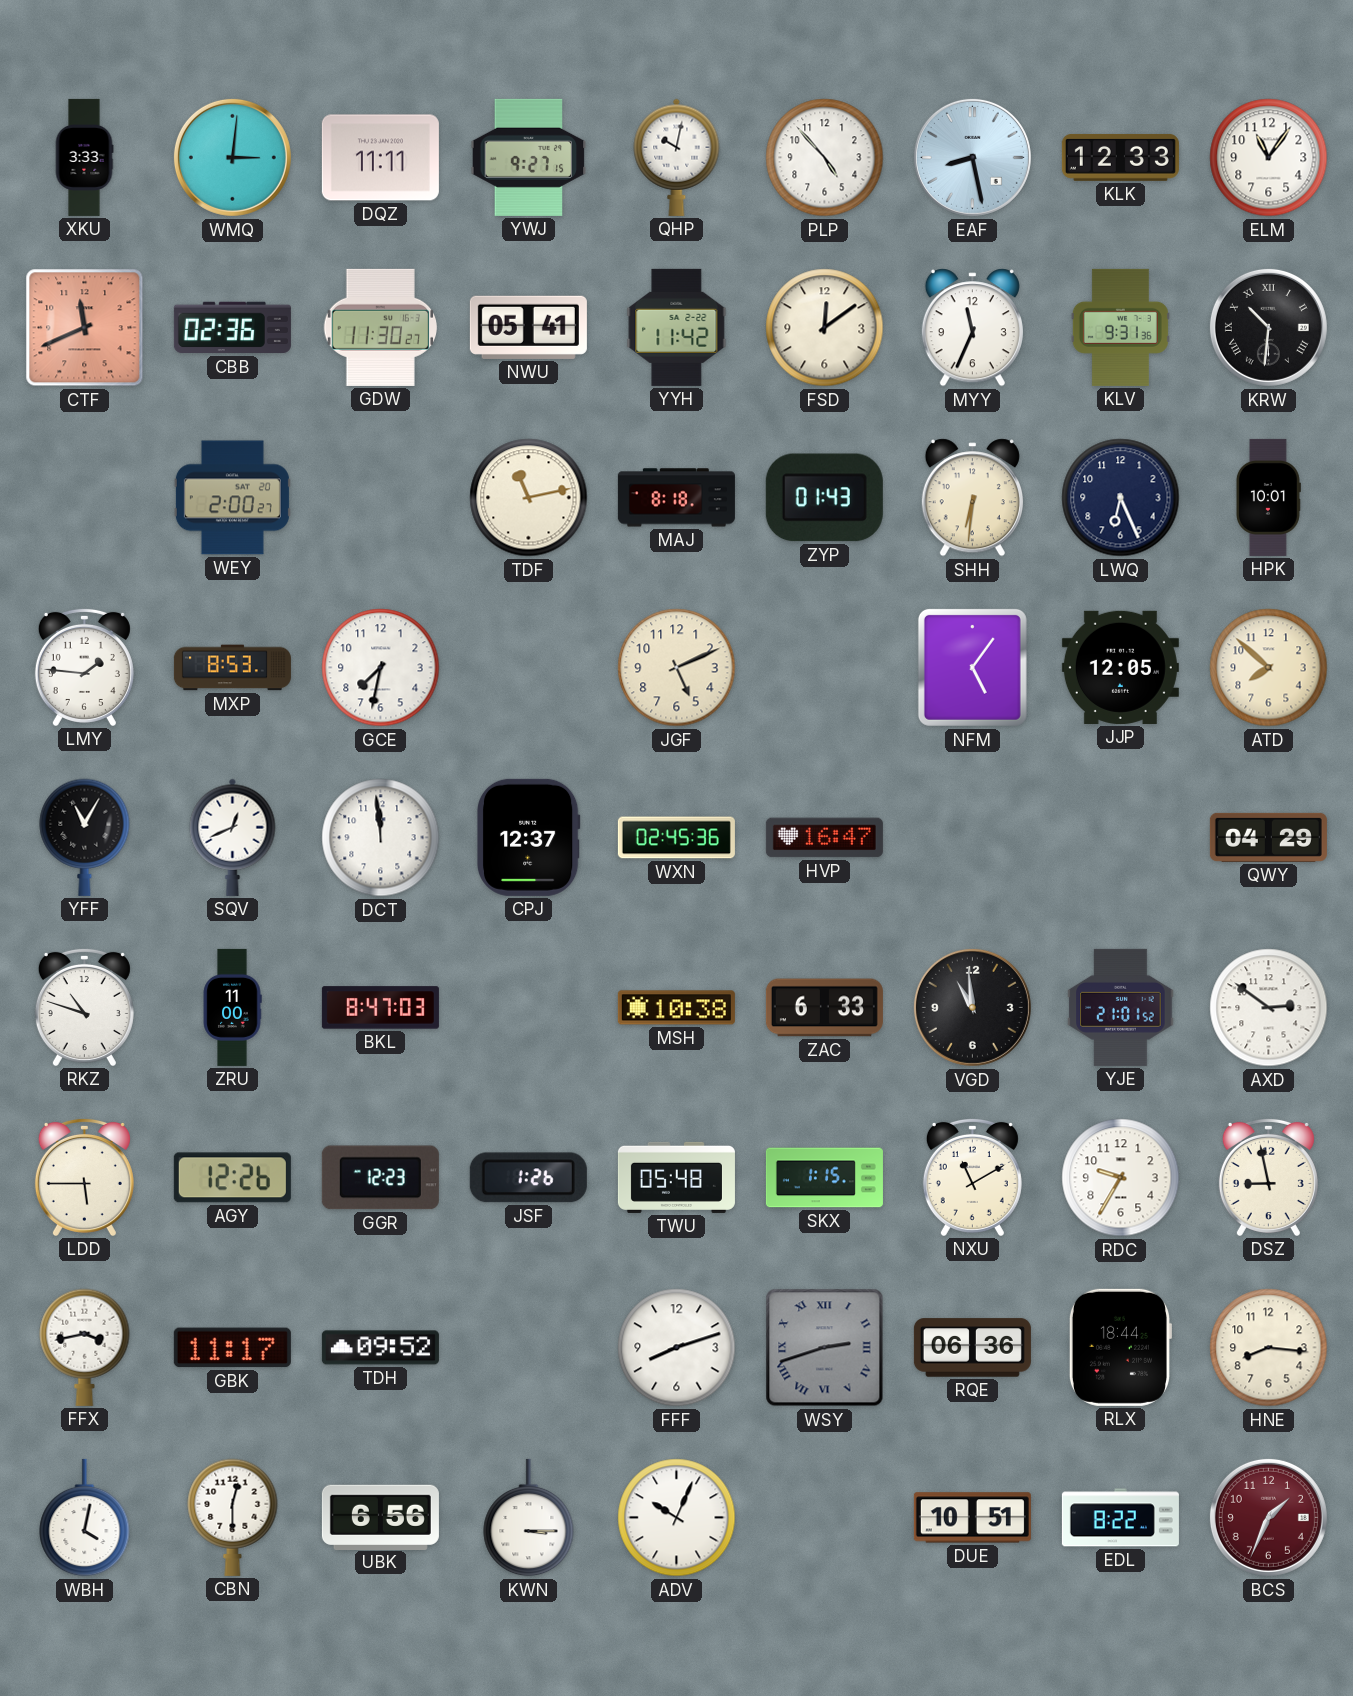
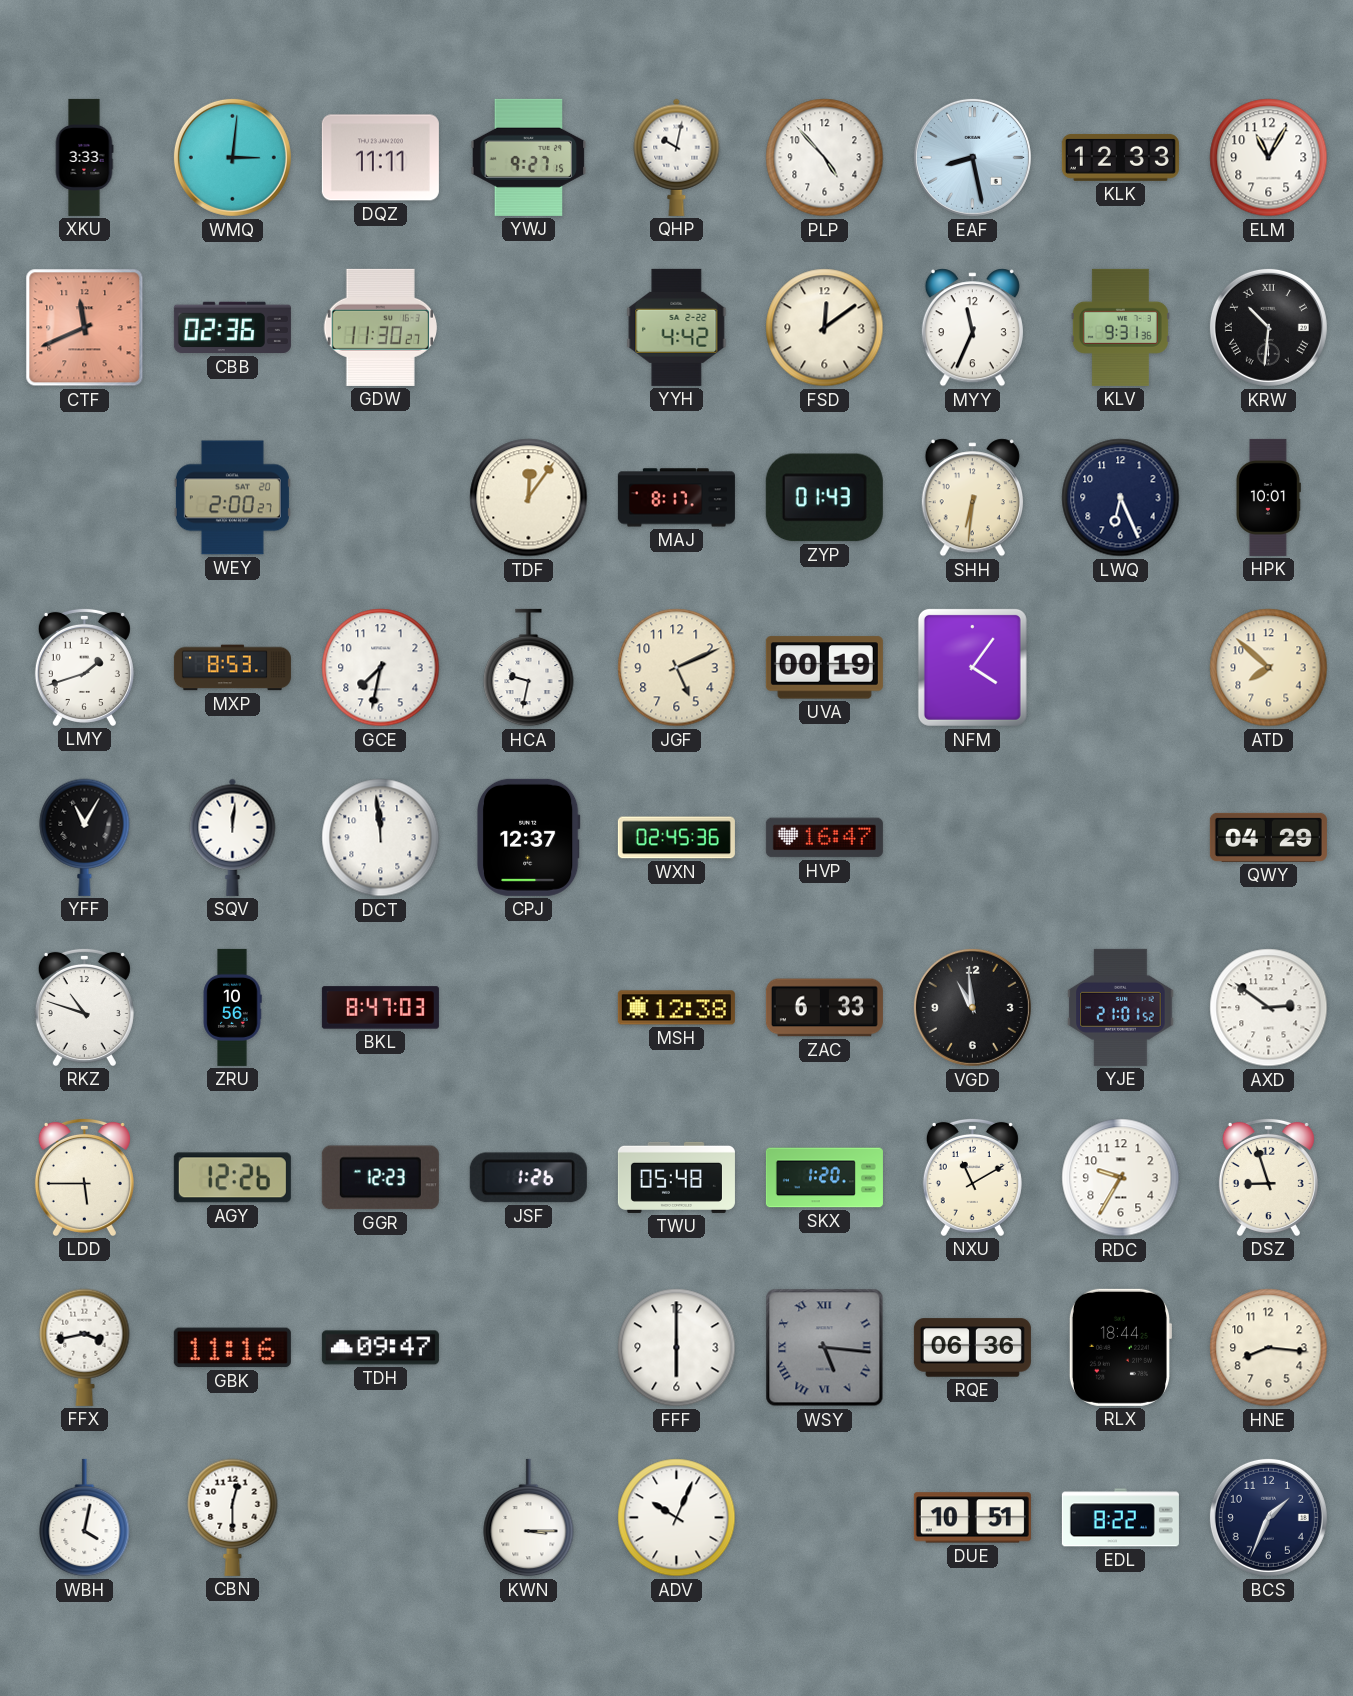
ELM: 11:06 -> 11:05
NWU: 05:41 -> none
YYH: 11:42 -> 4:42
TDF: 11:13 -> 12:06
MAJ: 8:18 -> 8:17
LMY: 1:46 -> 1:42
HCA: none -> 9:32
UVA: none -> 00:19
NFM: 5:06 -> 4:06
JJP: 12:05 -> none
SQV: 12:41 -> 12:01
ZRU: 11:00 -> 10:56
MSH: 10:38 -> 12:38
SKX: 1:15 -> 1:20
DSZ: 8:58 -> 8:57
GBK: 11:17 -> 11:16
TDH: 09:52 -> 09:47
FFF: 8:12 -> 6:00
WSY: 2:42 -> 5:16
UBK: 6:56 -> none
BCS dial: burgundy -> navy
